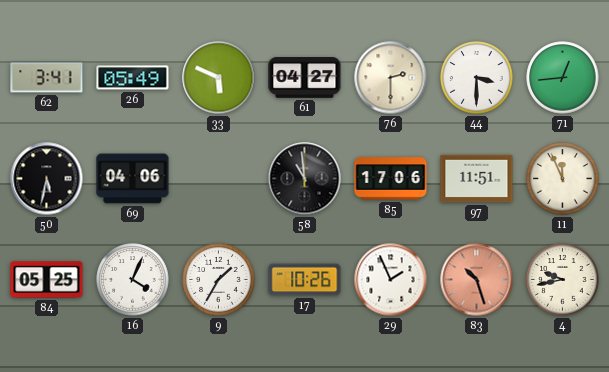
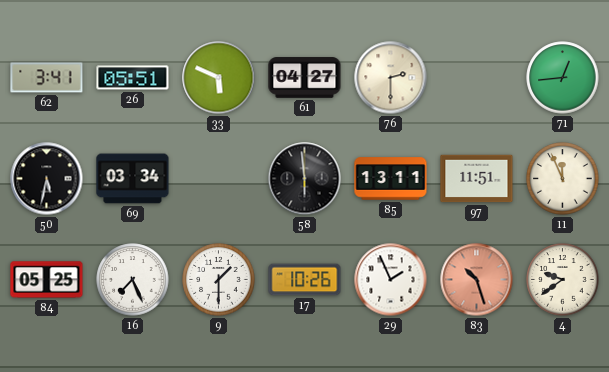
26: 05:49 -> 05:51
44: 3:30 -> none
69: 04:06 -> 03:34
58: 10:59 -> 5:59
85: 17:06 -> 13:11
16: 4:04 -> 7:26
9: 1:35 -> 1:30
4: 9:43 -> 9:39
